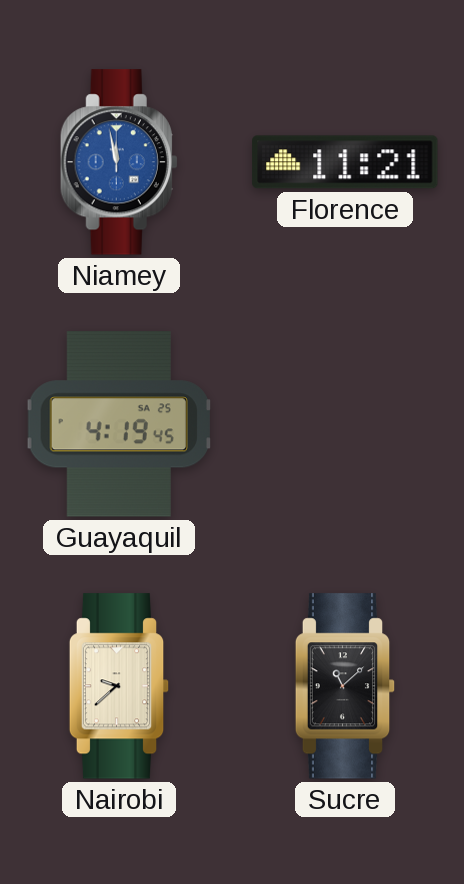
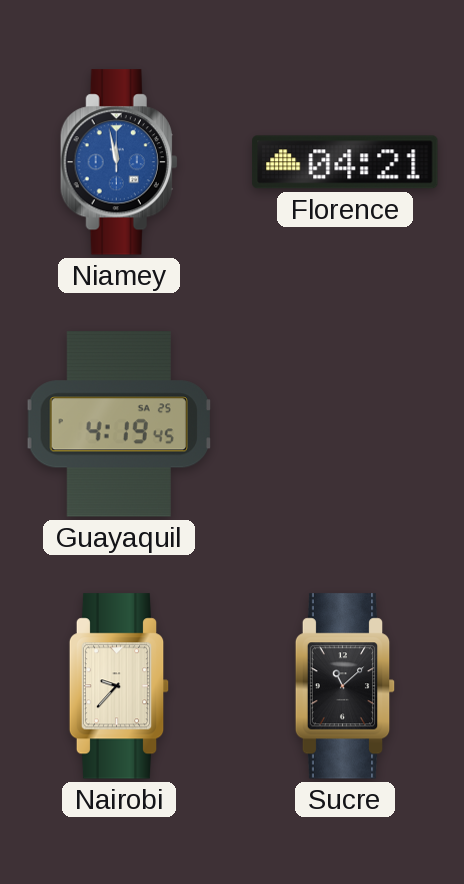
Florence: 11:21 -> 04:21
Nairobi: 9:38 -> 9:37
